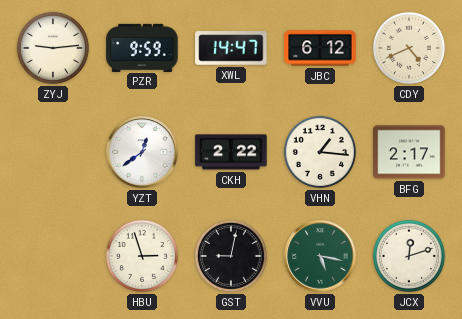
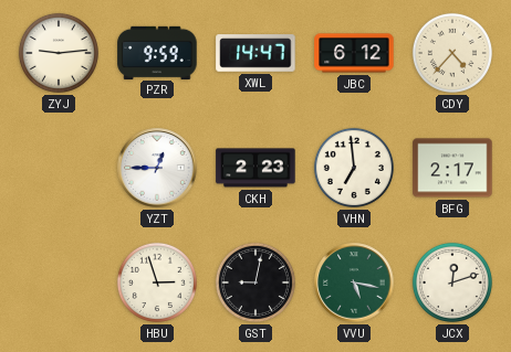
CDY: 4:41 -> 4:37
YZT: 12:39 -> 12:45
CKH: 2:22 -> 2:23
VHN: 1:16 -> 6:59
